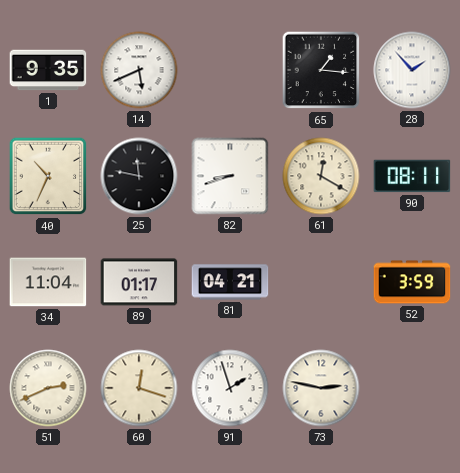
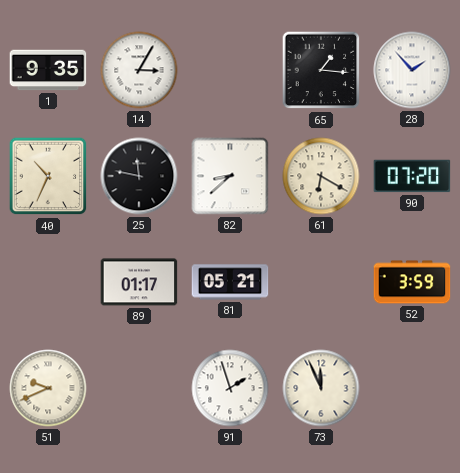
14: 5:41 -> 3:05
82: 8:42 -> 8:38
61: 12:20 -> 6:20
90: 08:11 -> 07:20
34: 11:04 -> none
81: 04:21 -> 05:21
51: 2:41 -> 9:41
60: 12:18 -> none
73: 2:47 -> 11:56
